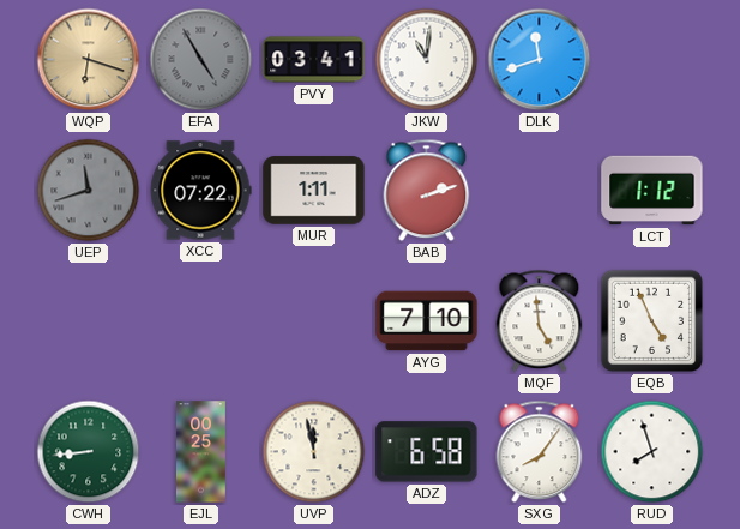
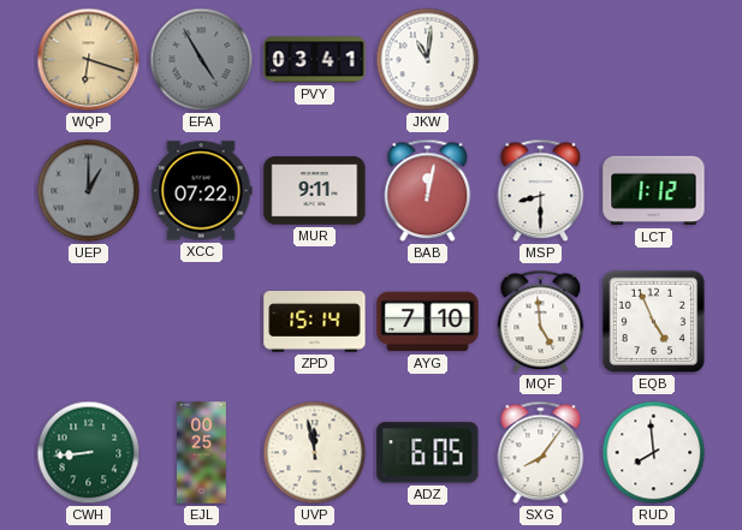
DLK: 11:42 -> none
UEP: 11:42 -> 1:00
MUR: 1:11 -> 9:11
BAB: 2:12 -> 12:02
MSP: none -> 8:30
ZPD: none -> 15:14
ADZ: 6:58 -> 6:05
RUD: 7:57 -> 7:59
